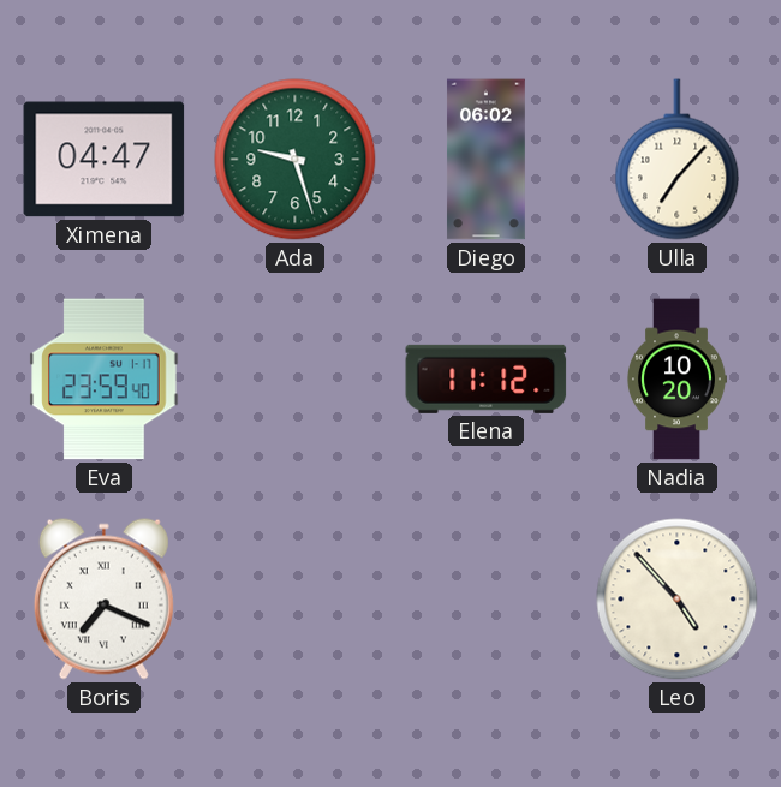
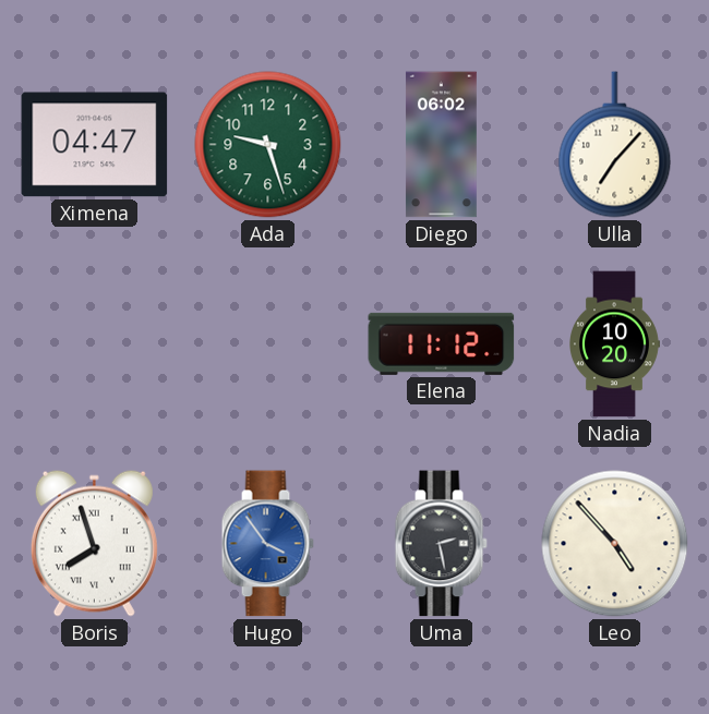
Eva: 23:59 -> none
Boris: 7:19 -> 7:57
Hugo: none -> 3:54
Uma: none -> 2:28
